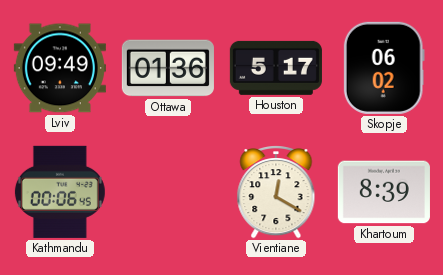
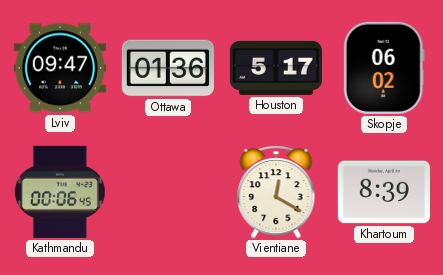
Lviv: 09:49 -> 09:47
